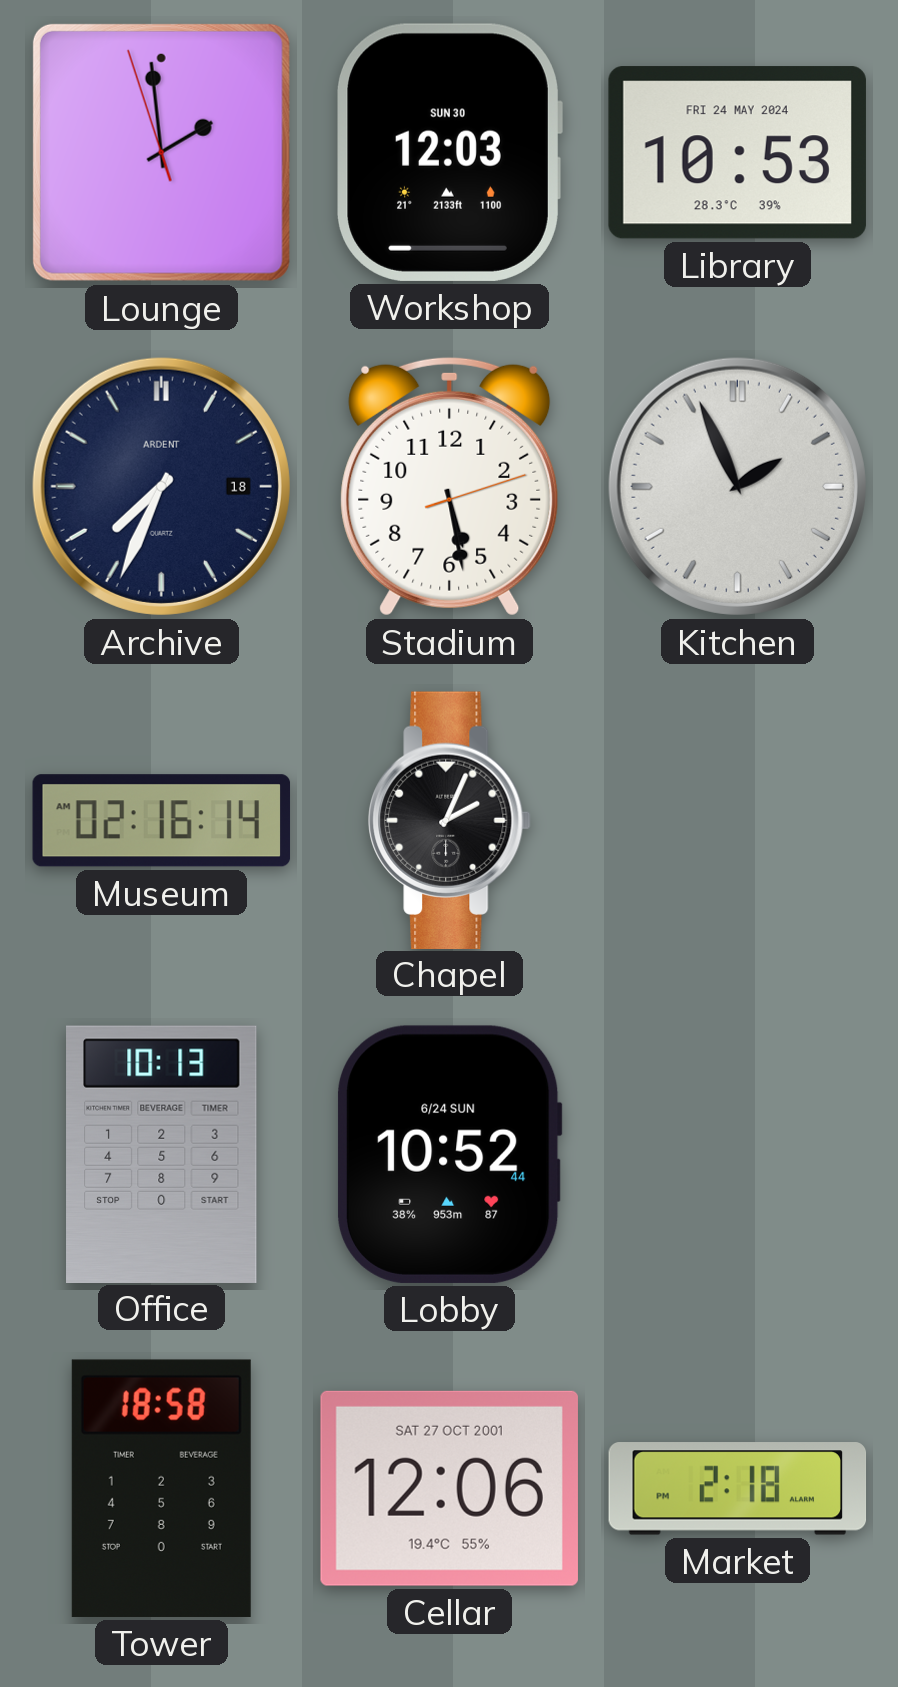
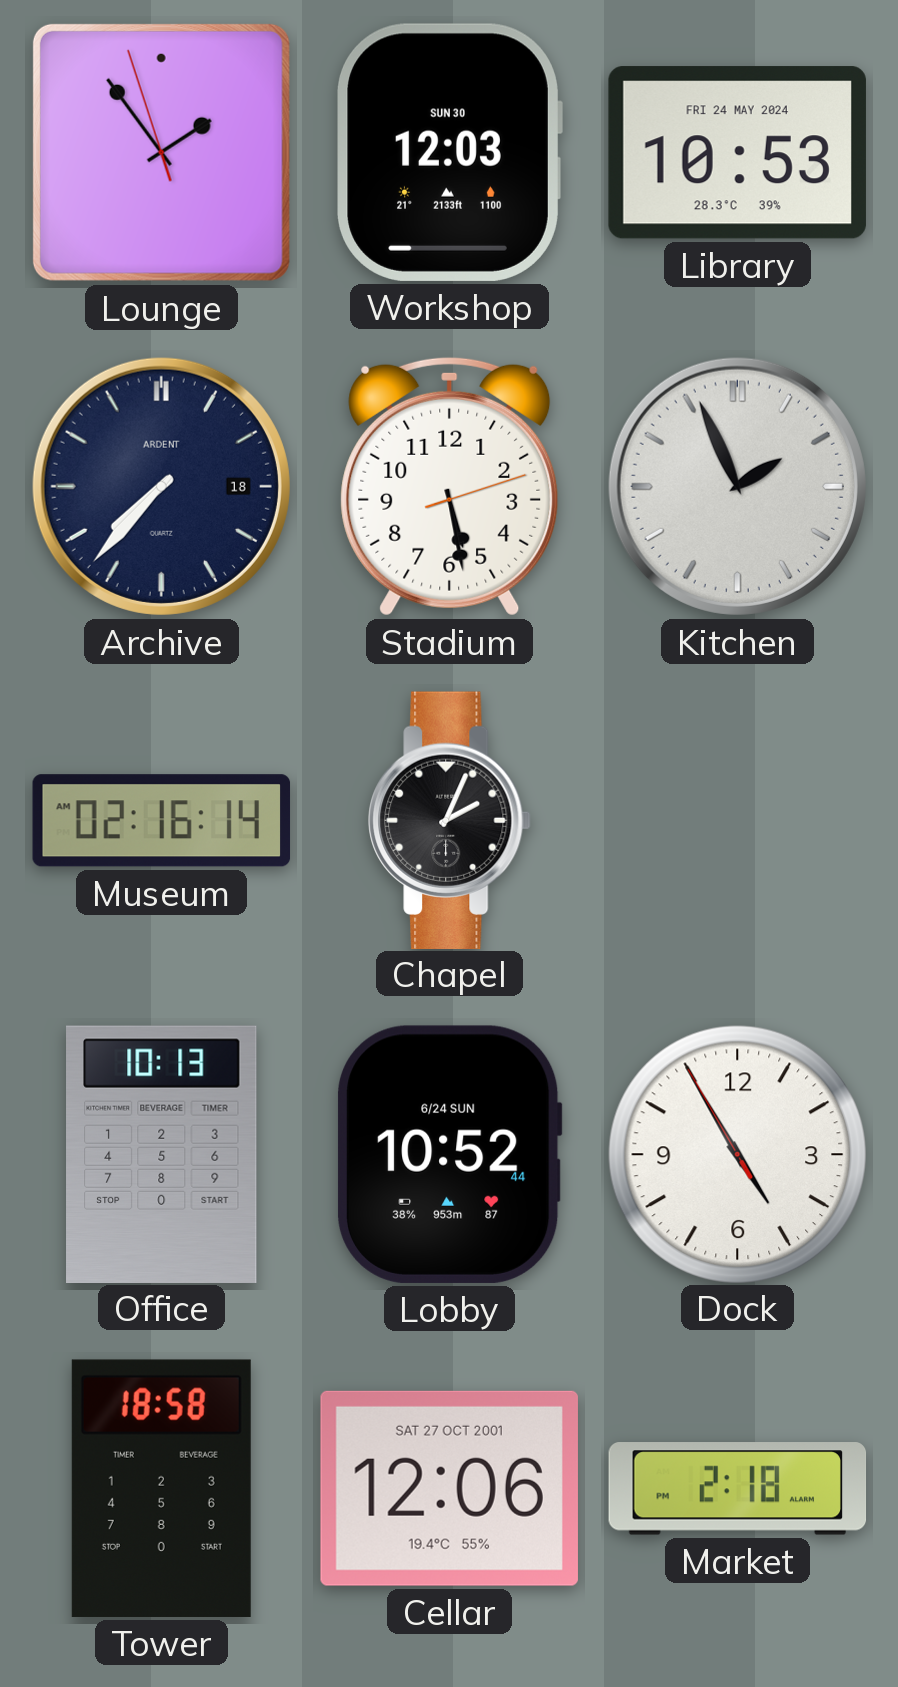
Lounge: 1:58 -> 1:53
Archive: 7:34 -> 7:37
Dock: none -> 4:54
